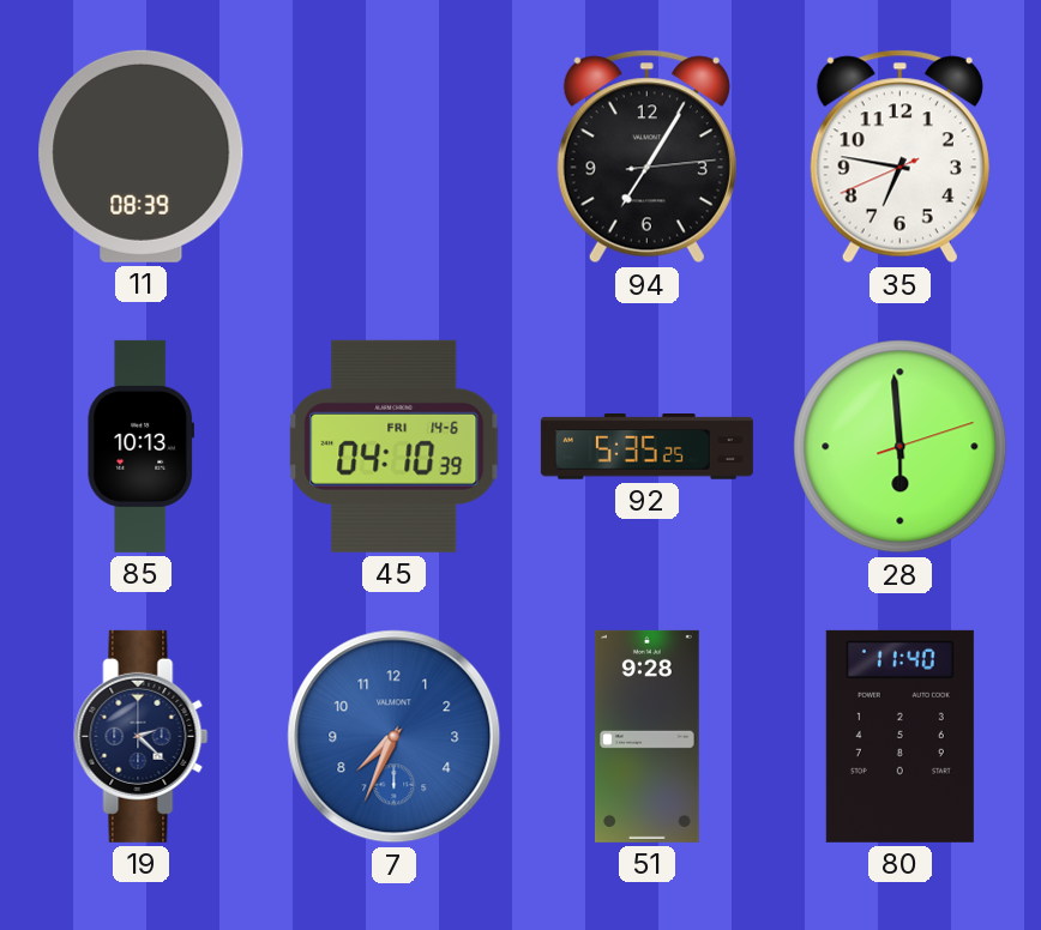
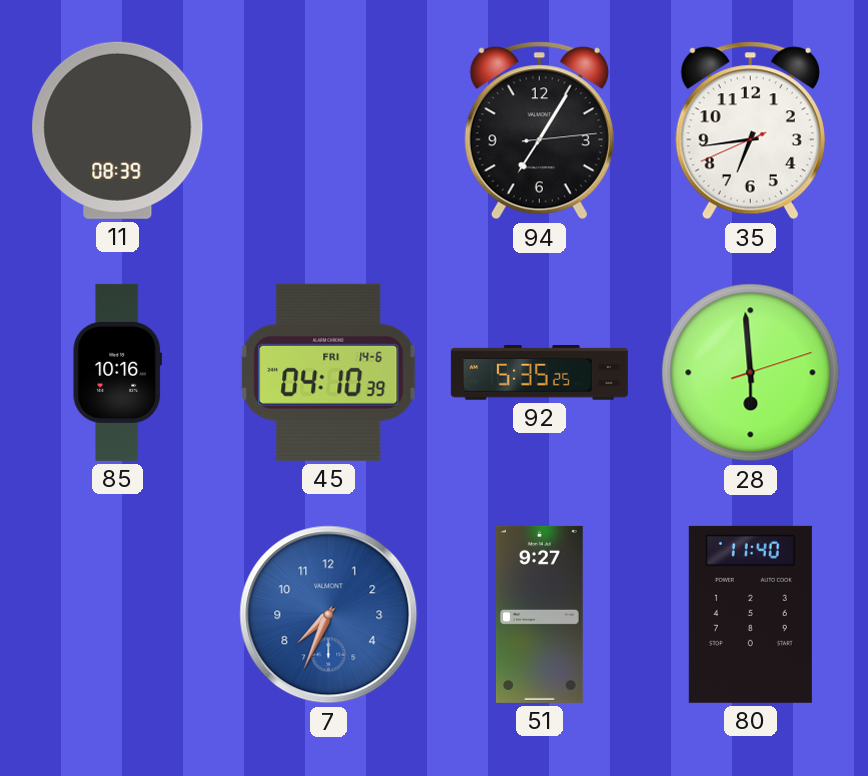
35: 6:46 -> 6:43
85: 10:13 -> 10:16
19: 2:22 -> none
51: 9:28 -> 9:27
